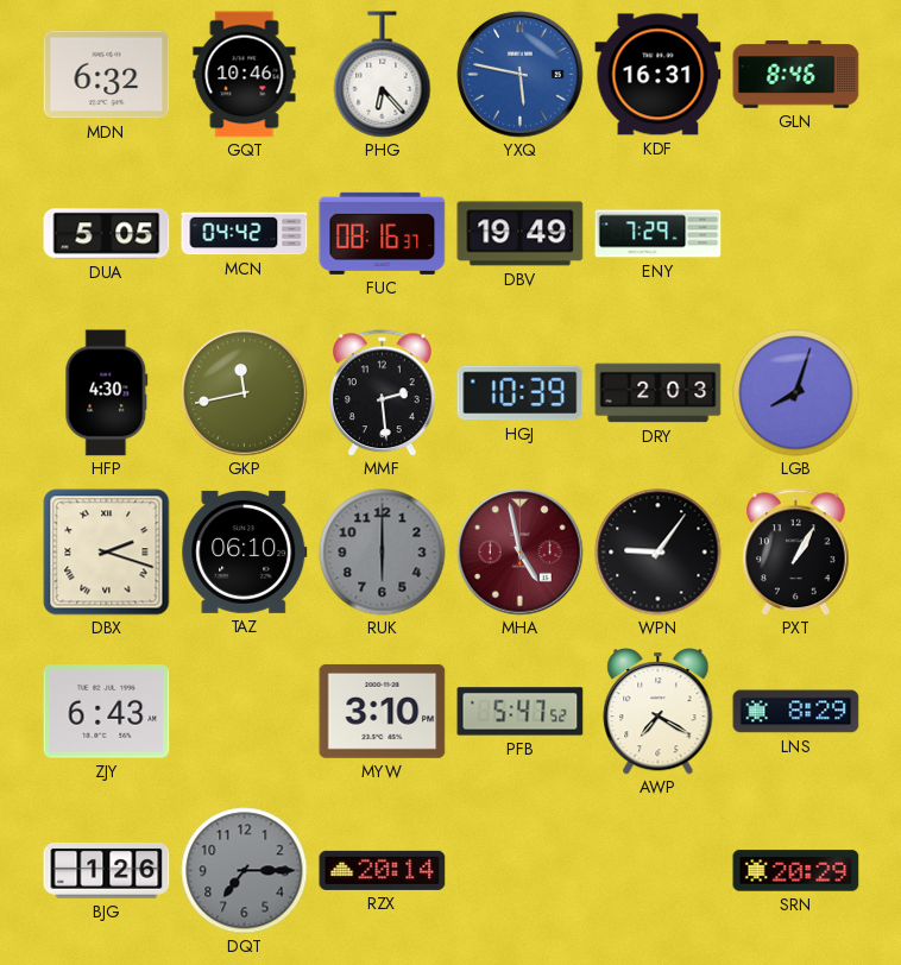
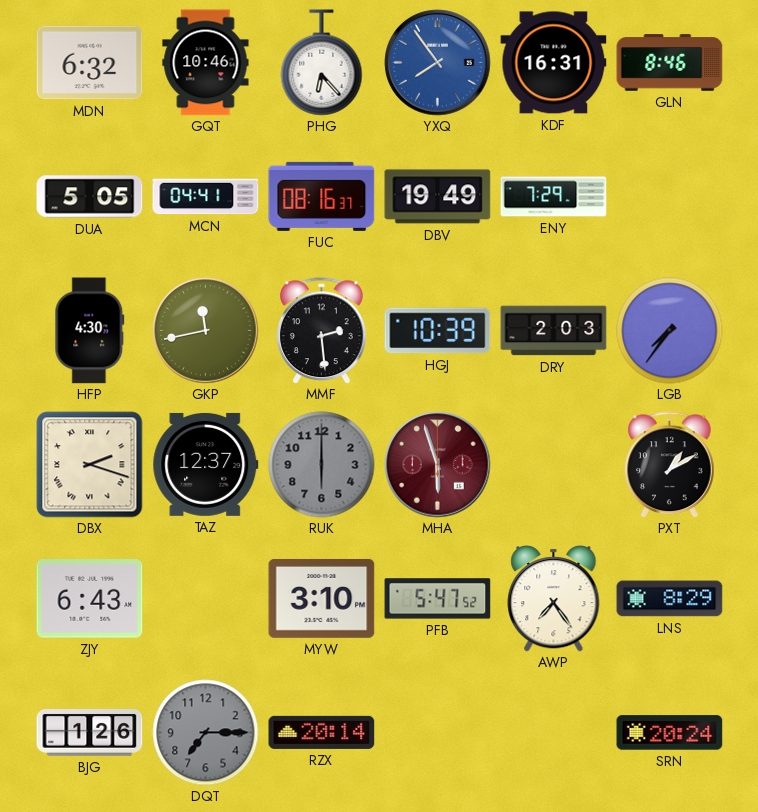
YXQ: 5:47 -> 7:54
MCN: 04:42 -> 04:41
LGB: 8:03 -> 7:36
TAZ: 06:10 -> 12:37
MHA: 4:58 -> 5:57
WPN: 9:06 -> none
PXT: 1:05 -> 1:10
AWP: 7:20 -> 7:24
SRN: 20:29 -> 20:24
